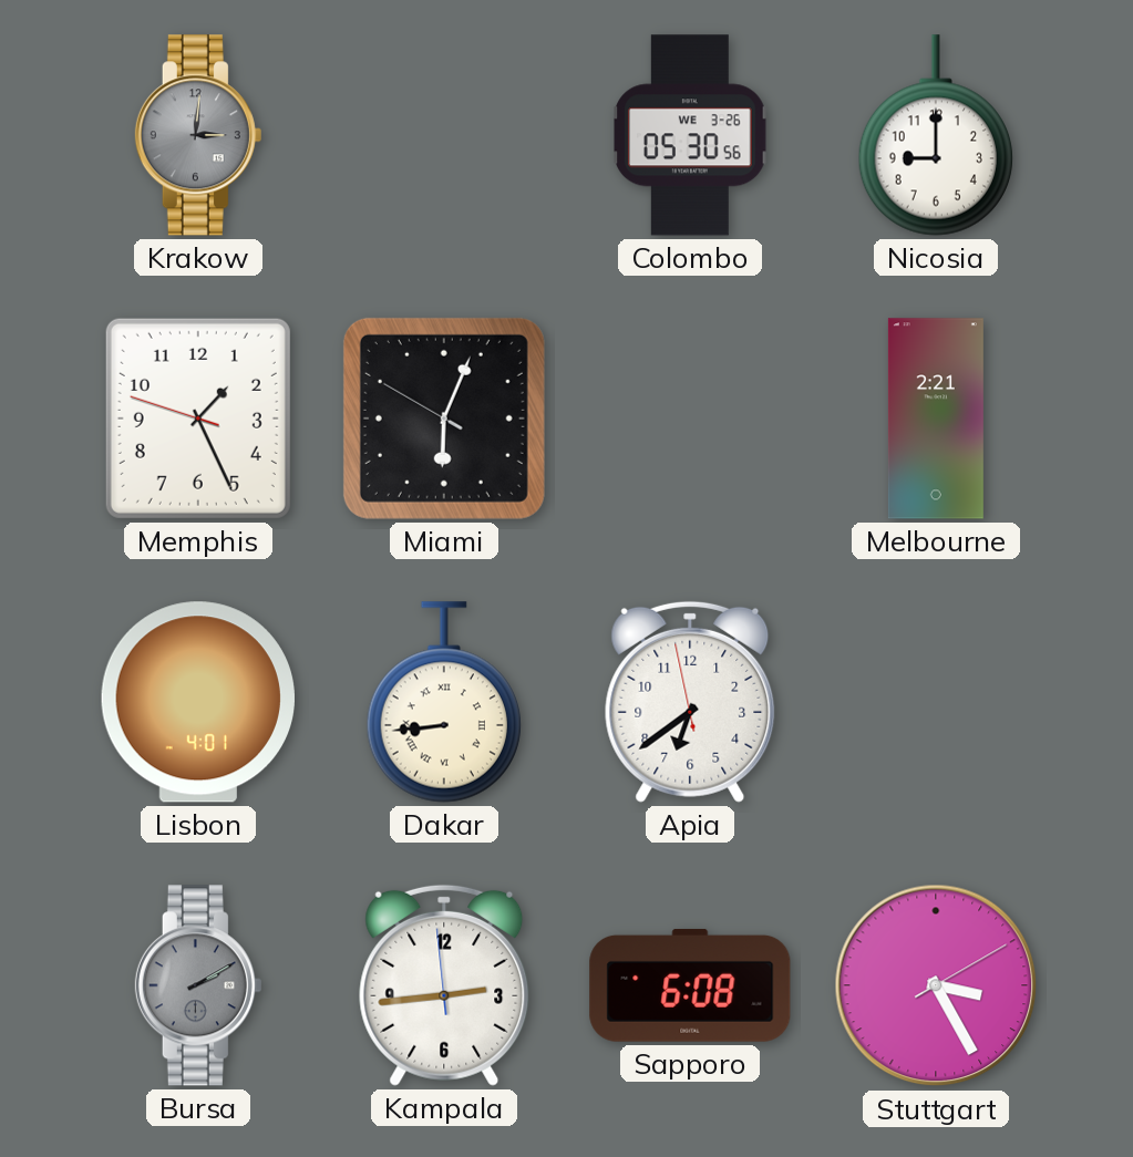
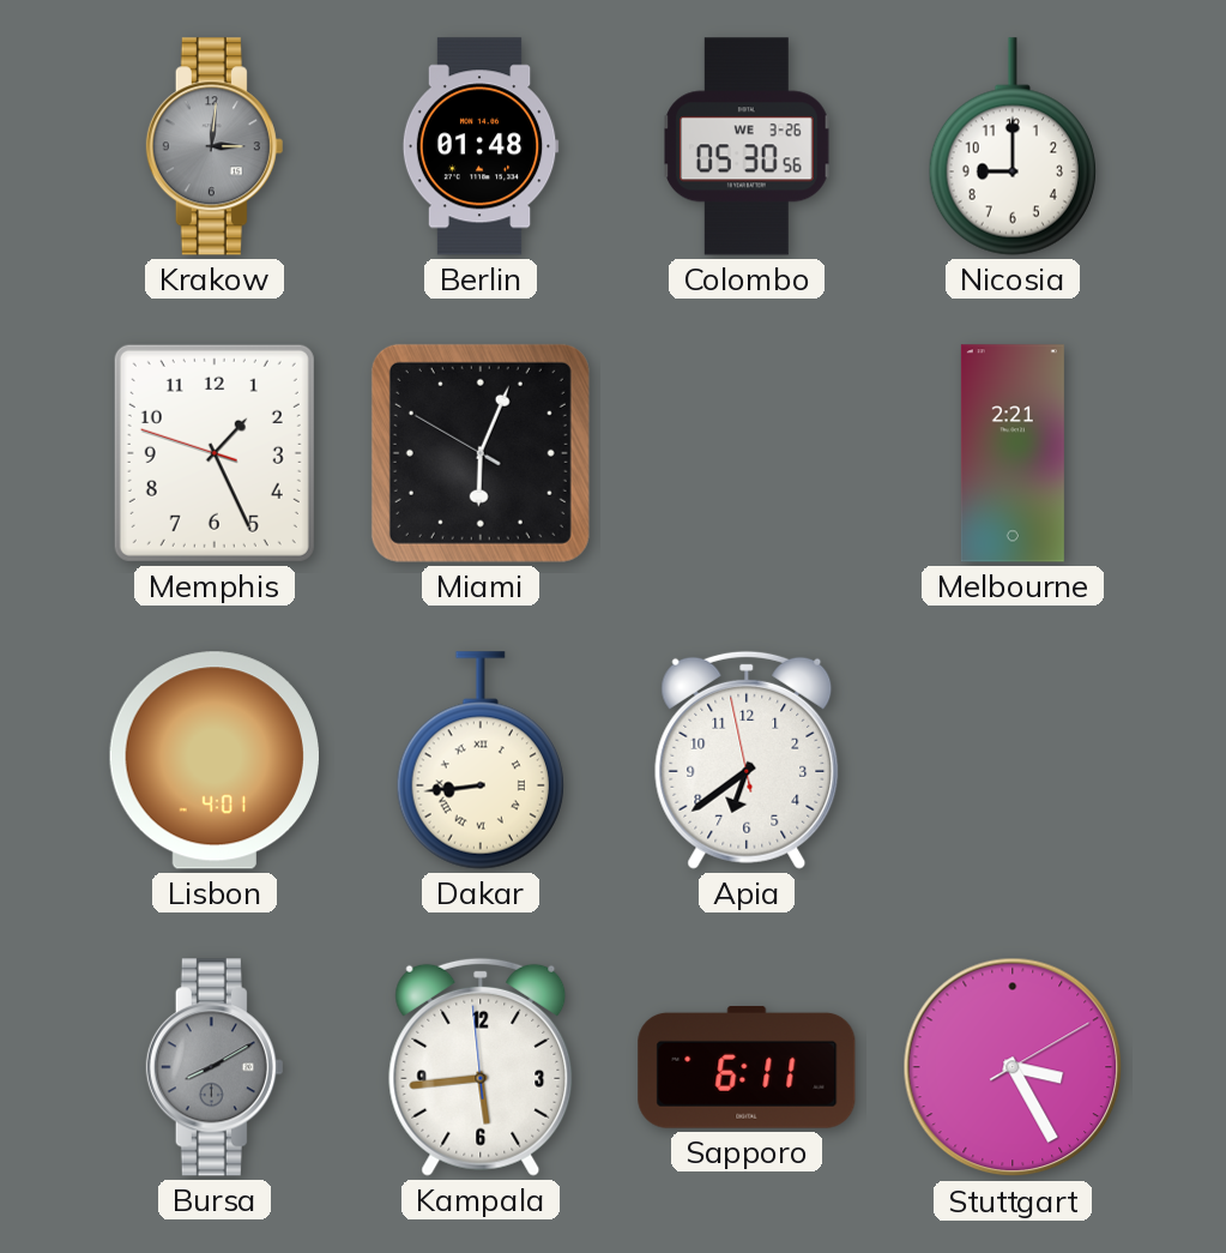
Berlin: none -> 01:48
Bursa: 2:10 -> 8:10
Kampala: 2:43 -> 5:43
Sapporo: 6:08 -> 6:11
